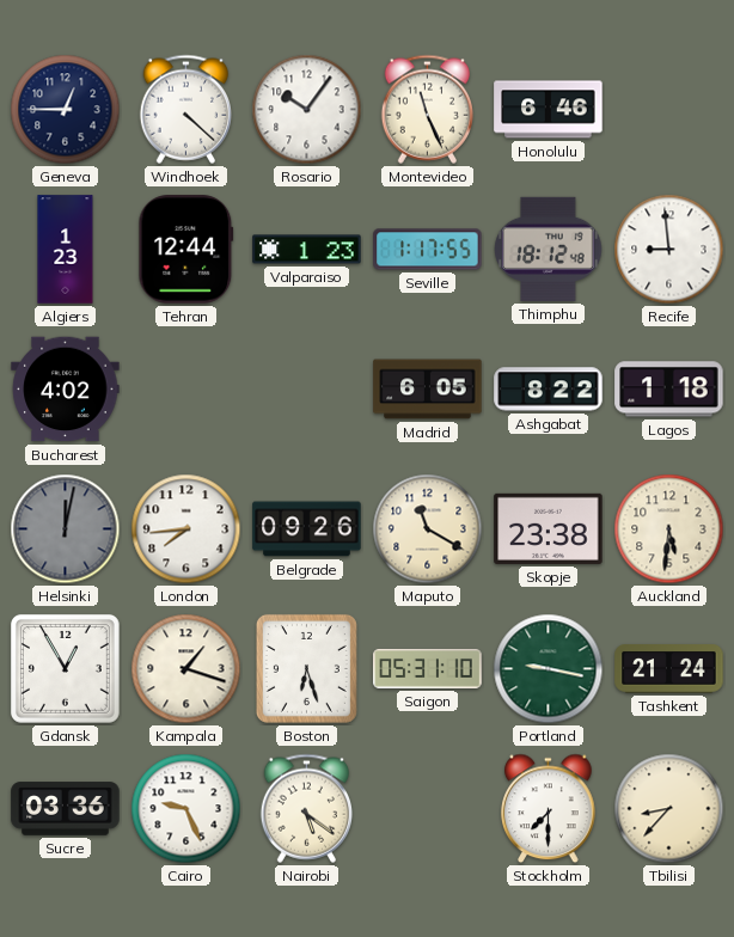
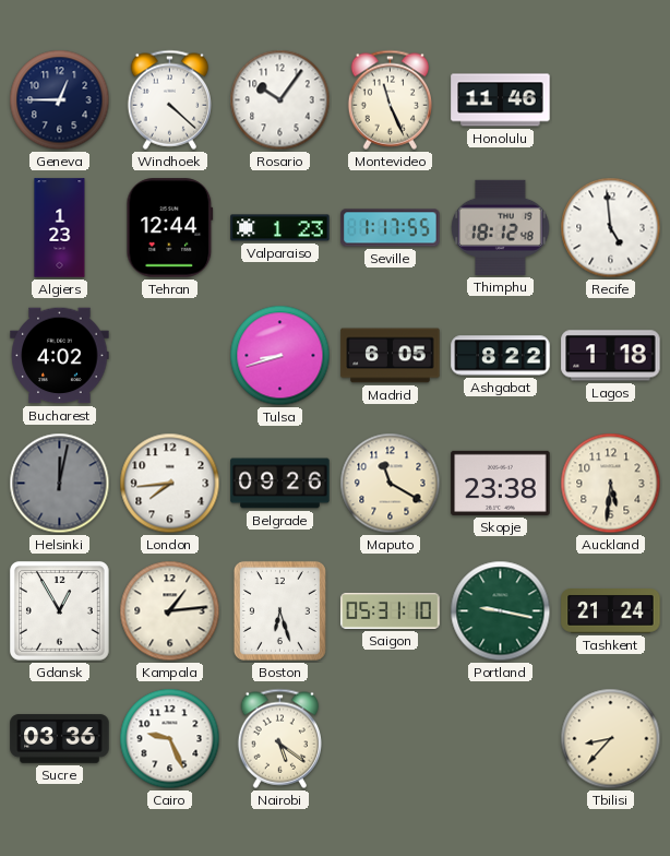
Honolulu: 6:46 -> 11:46
Recife: 8:59 -> 4:59
Tulsa: none -> 8:42
Kampala: 1:18 -> 1:14
Stockholm: 7:30 -> none
